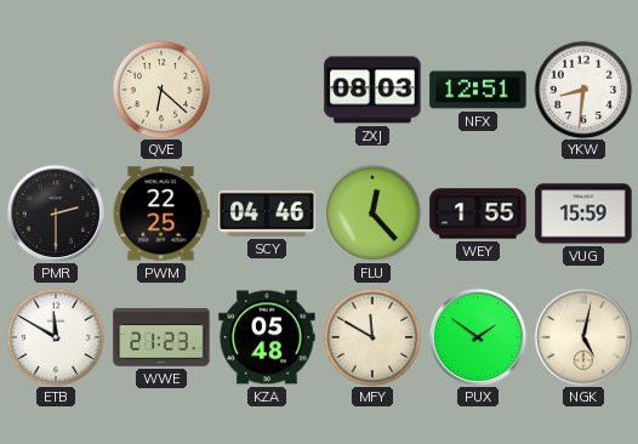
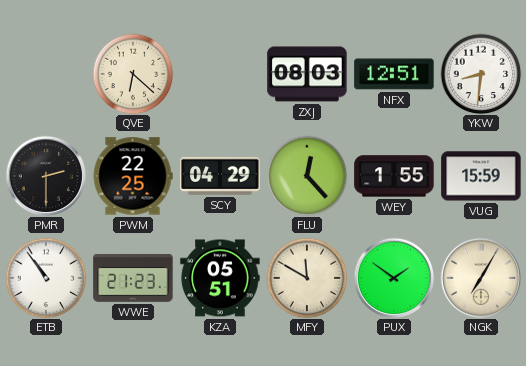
SCY: 04:46 -> 04:29
ETB: 11:50 -> 10:54
KZA: 05:48 -> 05:51
NGK: 5:02 -> 7:05
